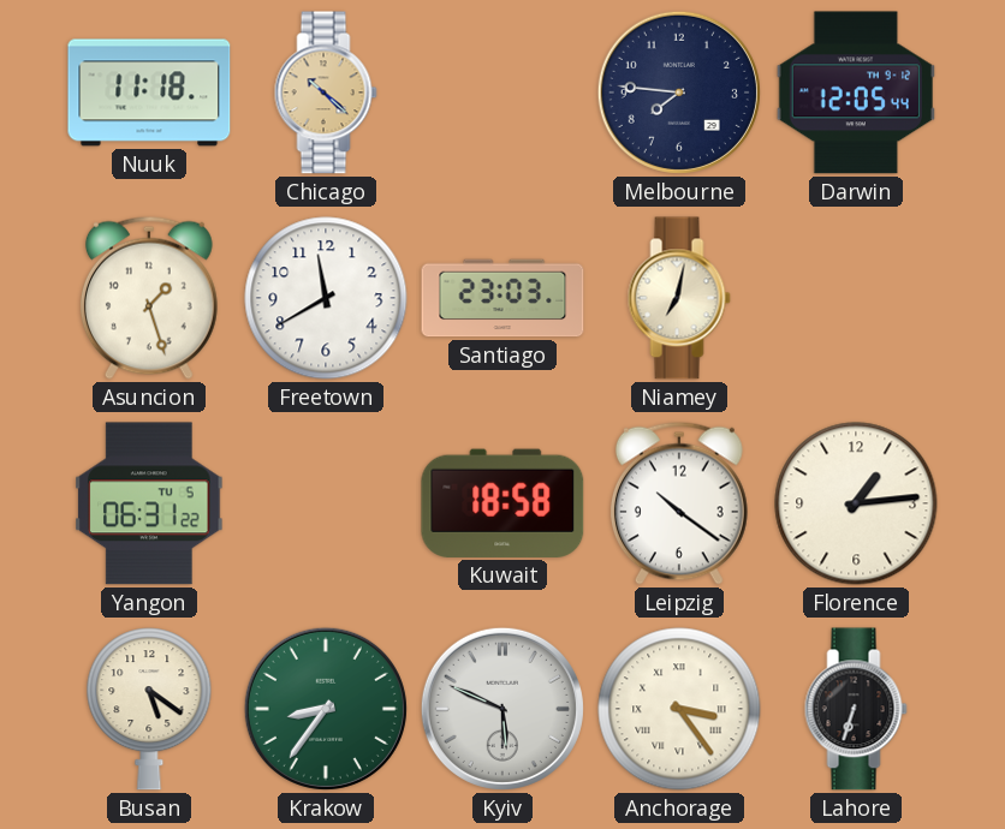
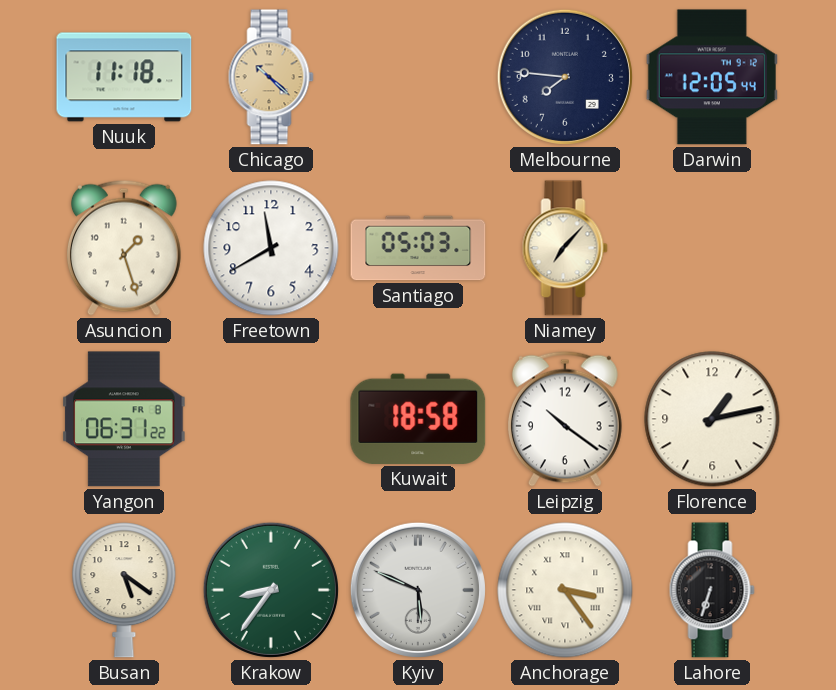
Santiago: 23:03 -> 05:03
Niamey: 7:02 -> 7:07
Yangon date: TU 5 -> FR 8
Florence: 1:14 -> 1:13
